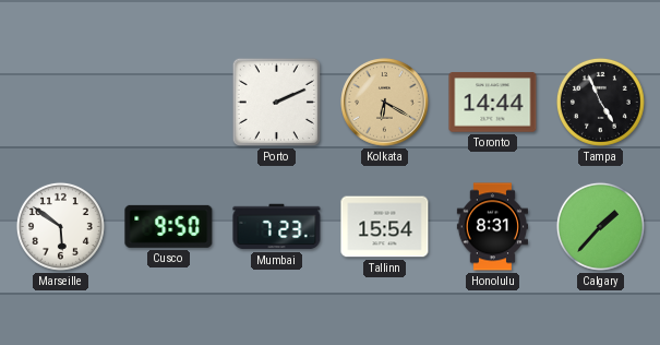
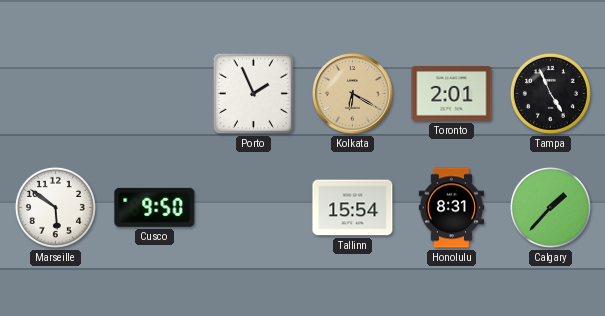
Porto: 2:11 -> 1:56
Toronto: 14:44 -> 2:01
Mumbai: 7:23 -> none
